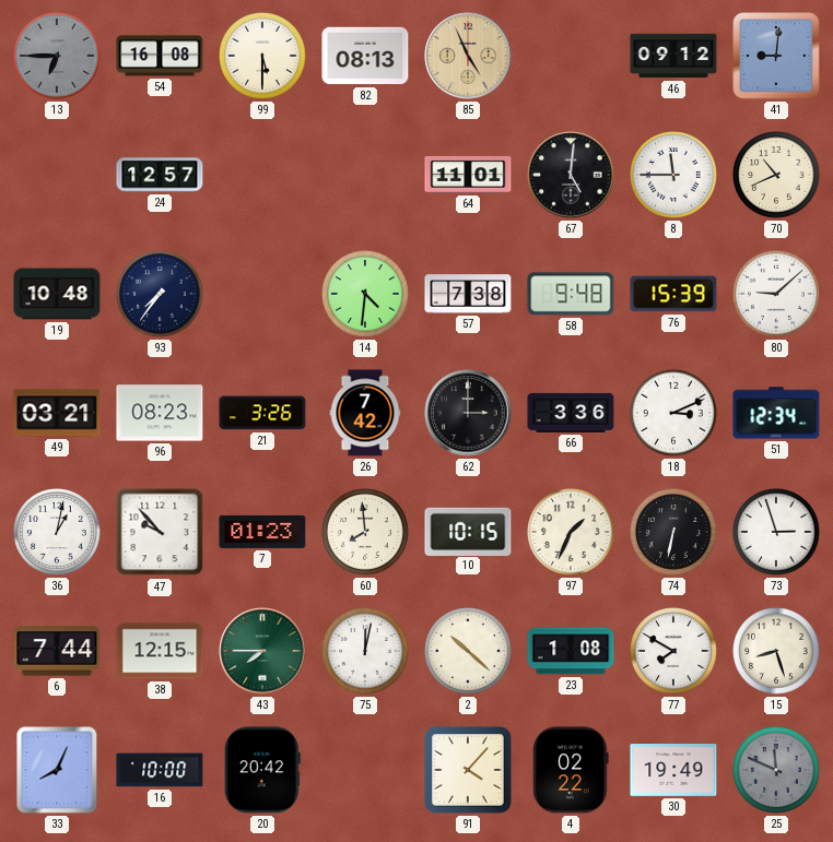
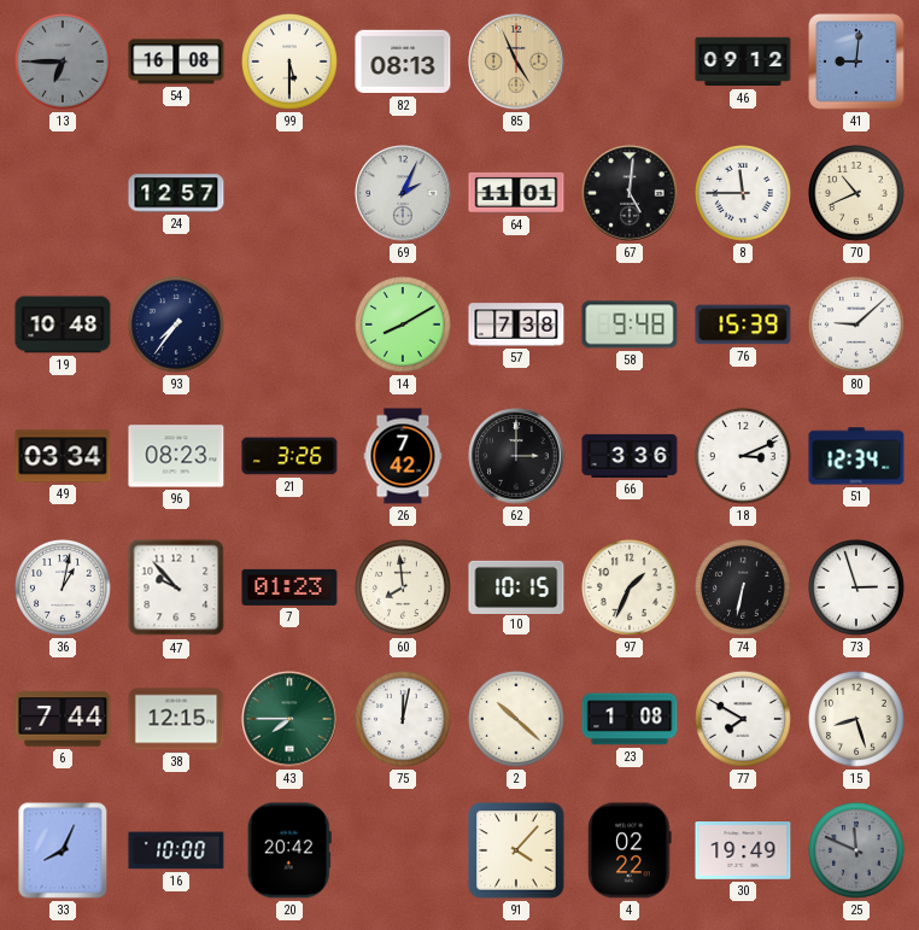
69: none -> 2:04
14: 4:31 -> 8:10
49: 03:21 -> 03:34
